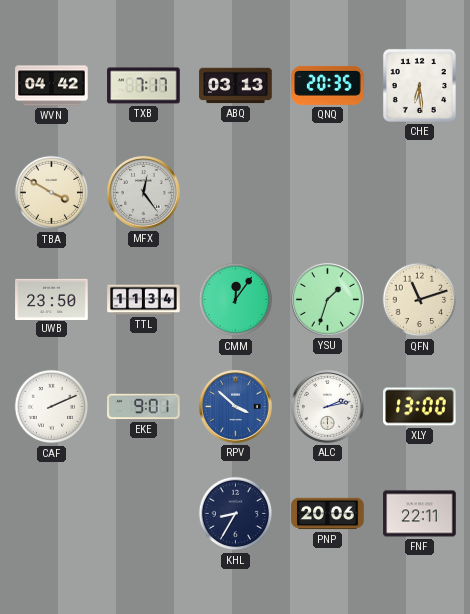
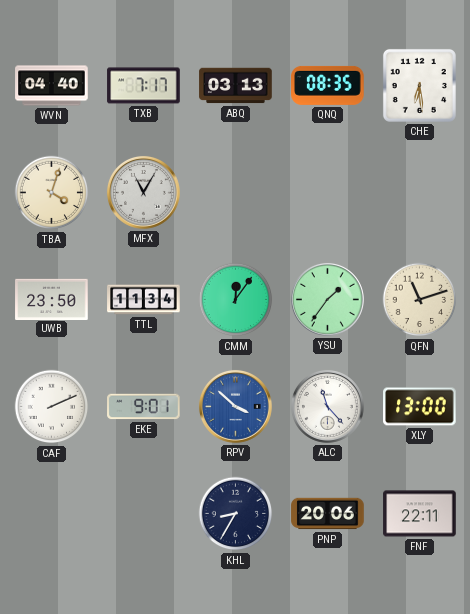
WVN: 04:42 -> 04:40
QNQ: 20:35 -> 08:35
TBA: 3:50 -> 4:03
MFX: 12:24 -> 11:05
YSU: 1:33 -> 1:36
ALC: 2:13 -> 11:23
